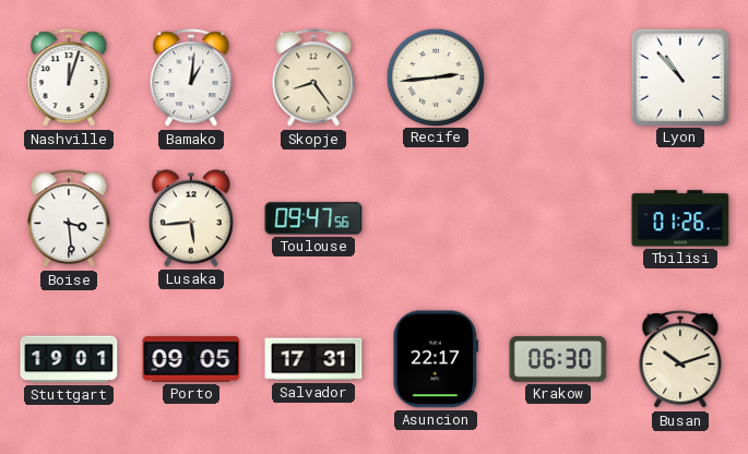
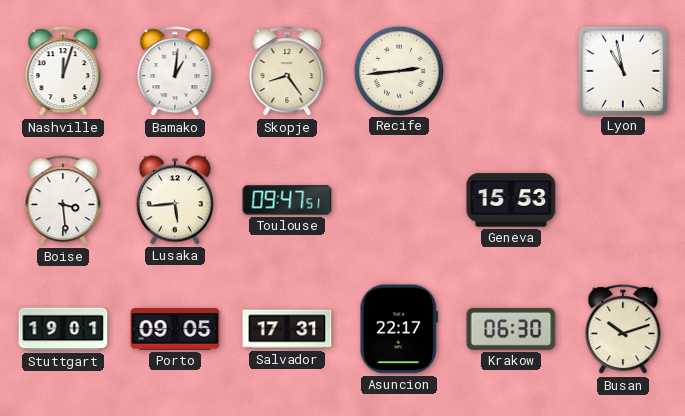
Lyon: 10:53 -> 10:58
Toulouse: 09:47:56 -> 09:47:51
Geneva: none -> 15:53
Tbilisi: 01:26 -> none
